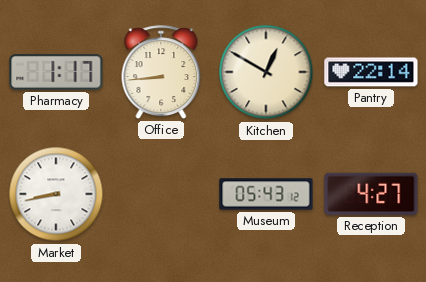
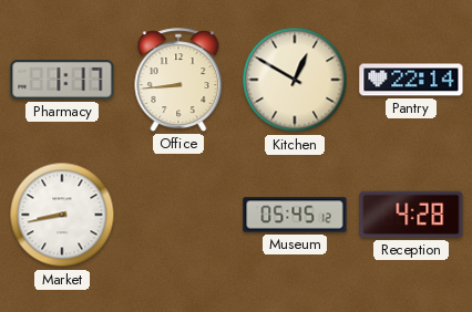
Museum: 05:43 -> 05:45
Reception: 4:27 -> 4:28
